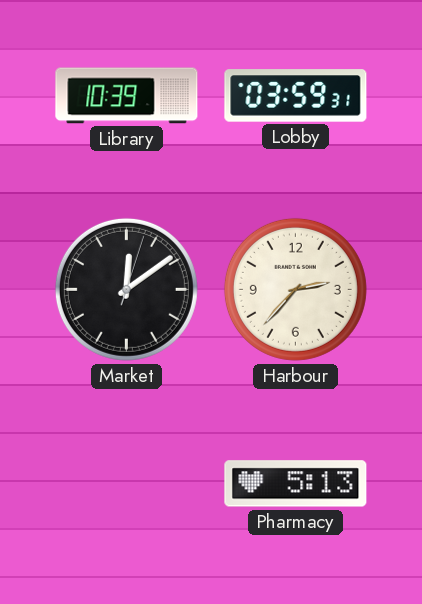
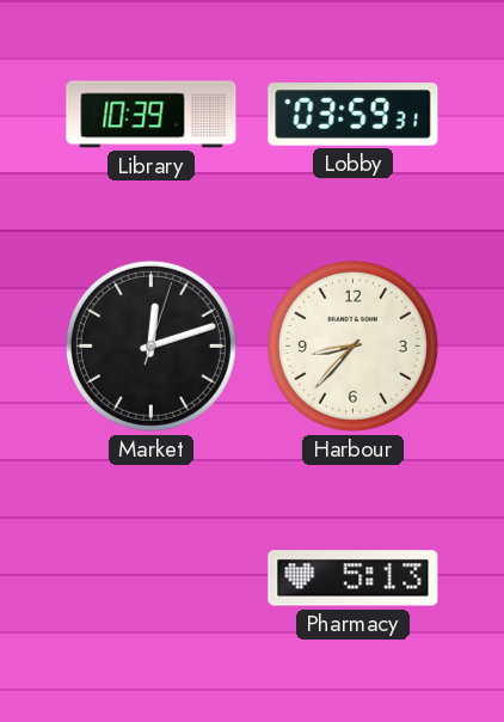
Market: 12:09 -> 12:12
Harbour: 2:37 -> 8:37
